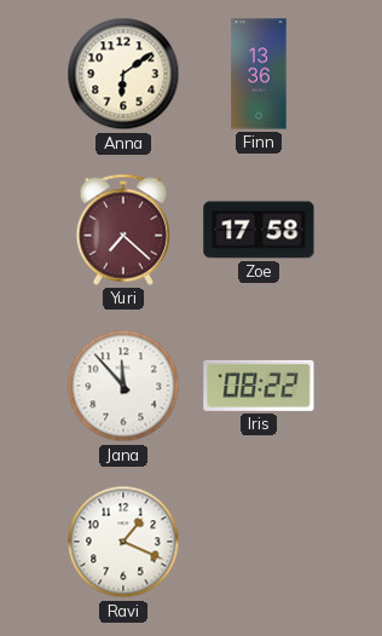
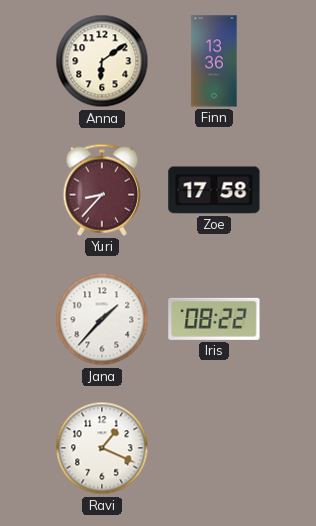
Yuri: 7:22 -> 8:37
Jana: 11:53 -> 1:37
